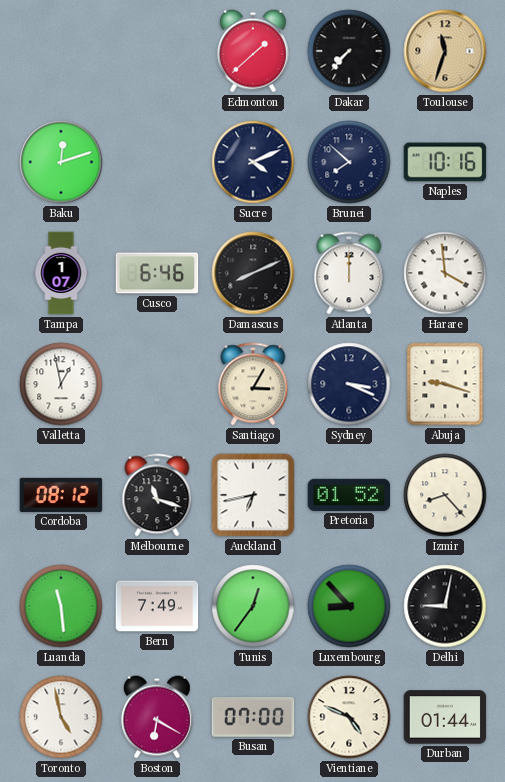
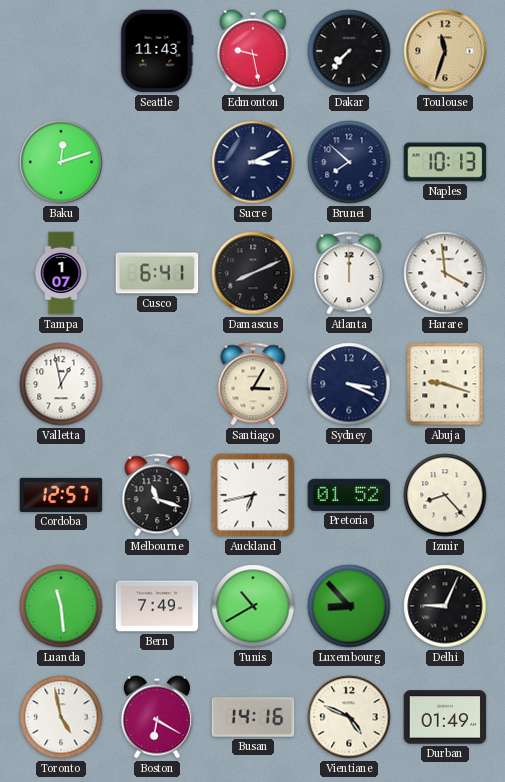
Seattle: none -> 11:43
Edmonton: 1:38 -> 9:28
Sucre: 4:11 -> 3:11
Naples: 10:16 -> 10:13
Cusco: 6:46 -> 6:41
Cordoba: 08:12 -> 12:57
Tunis: 12:36 -> 10:40
Delhi: 9:02 -> 9:04
Busan: 07:00 -> 14:16
Durban: 01:44 -> 01:49
